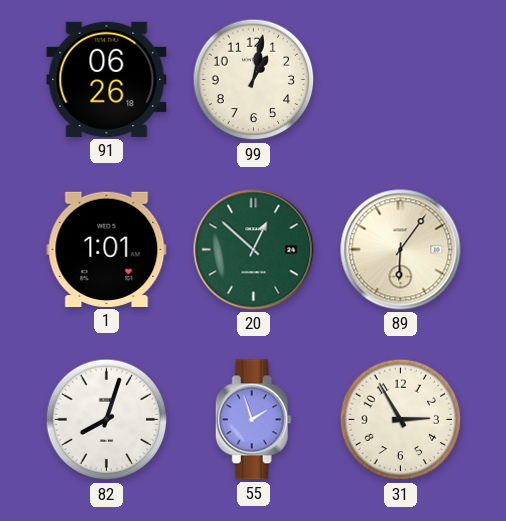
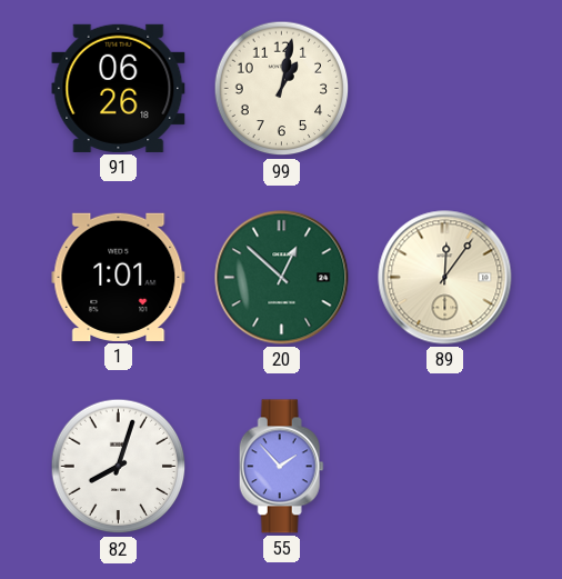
89: 6:06 -> 12:06
55: 1:57 -> 1:53
31: 2:55 -> none
